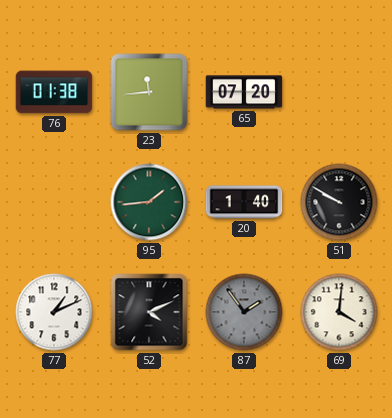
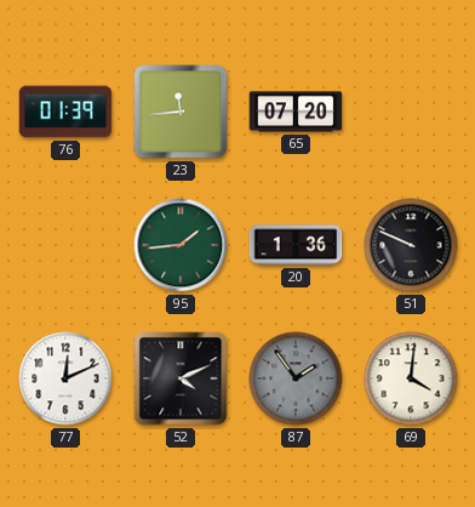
76: 01:38 -> 01:39
20: 1:40 -> 1:36
51: 9:50 -> 9:49
77: 1:11 -> 12:11
